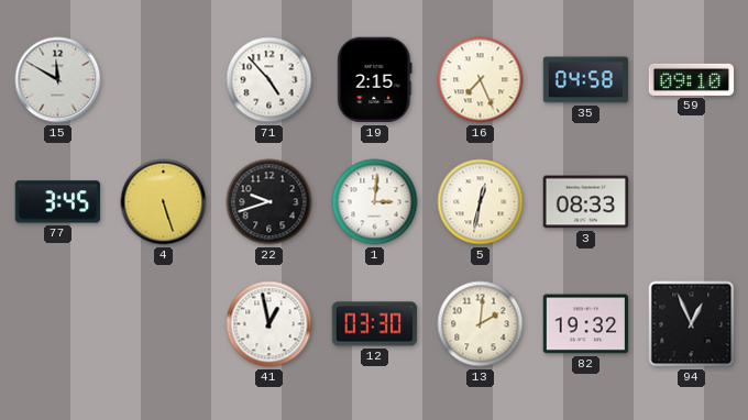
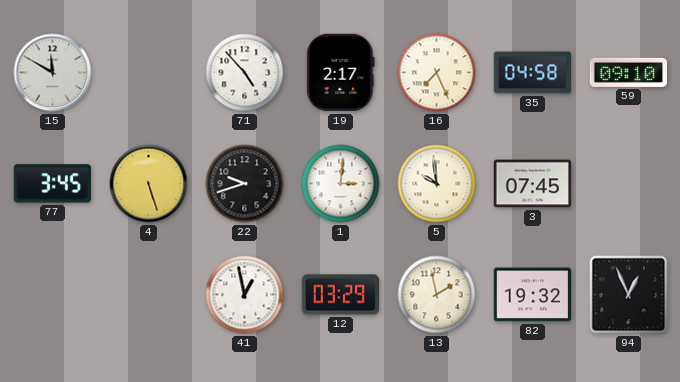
19: 2:15 -> 2:17
5: 12:32 -> 9:59
3: 08:33 -> 07:45
12: 03:30 -> 03:29
13: 2:01 -> 1:58
